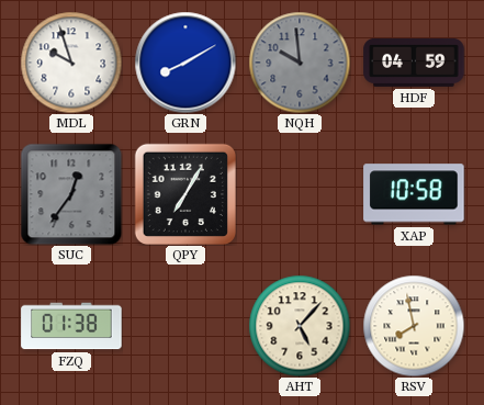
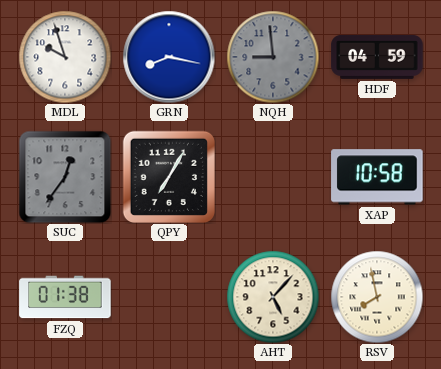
GRN: 8:10 -> 8:17
NQH: 9:59 -> 8:59
